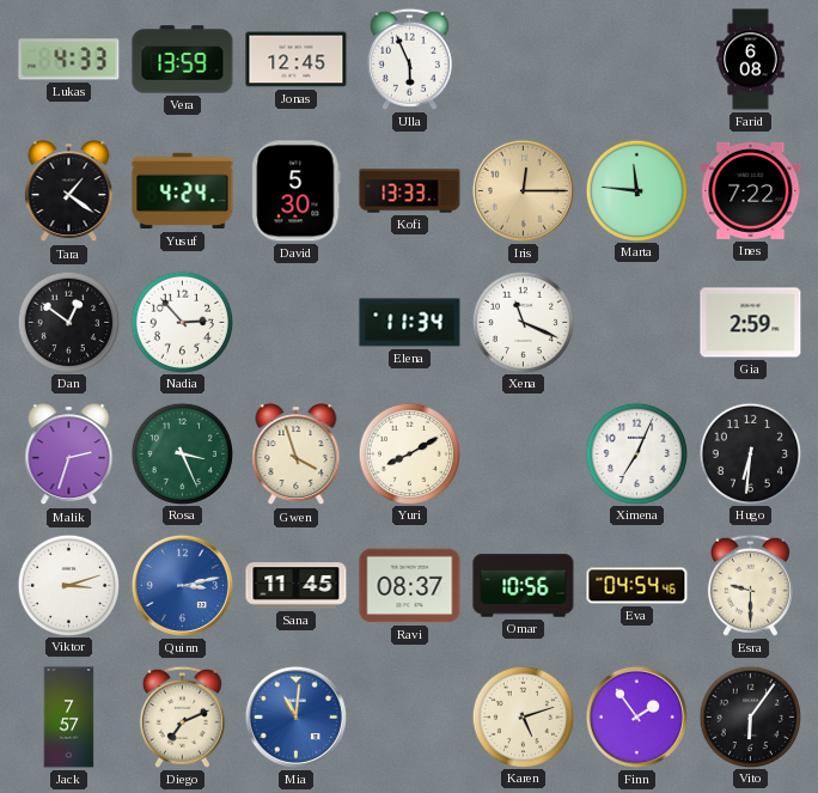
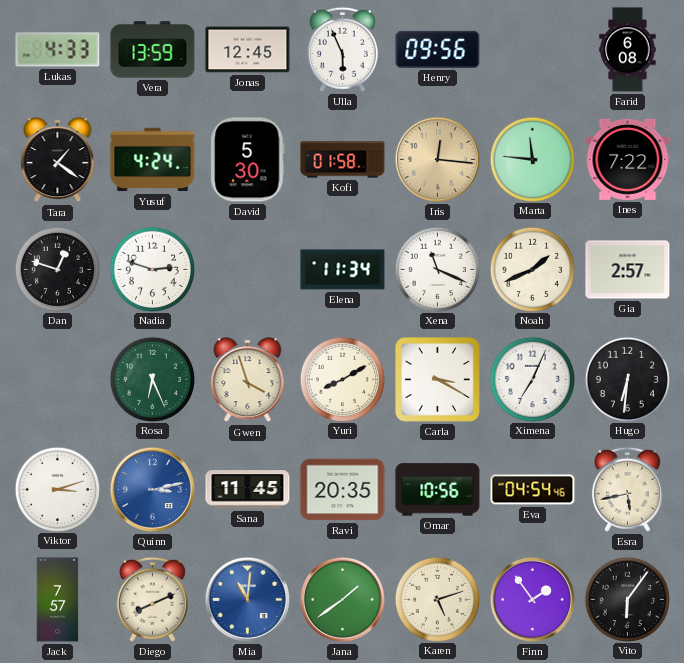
Henry: none -> 09:56
Kofi: 13:33 -> 01:58
Iris: 12:15 -> 12:16
Dan: 12:51 -> 12:48
Nadia: 2:53 -> 2:48
Noah: none -> 1:41
Gia: 2:59 -> 2:57
Malik: 2:33 -> none
Rosa: 3:26 -> 6:26
Carla: none -> 3:20
Ravi: 08:37 -> 20:35
Esra: 9:30 -> 5:43
Diego: 7:11 -> 8:11
Jana: none -> 1:39
